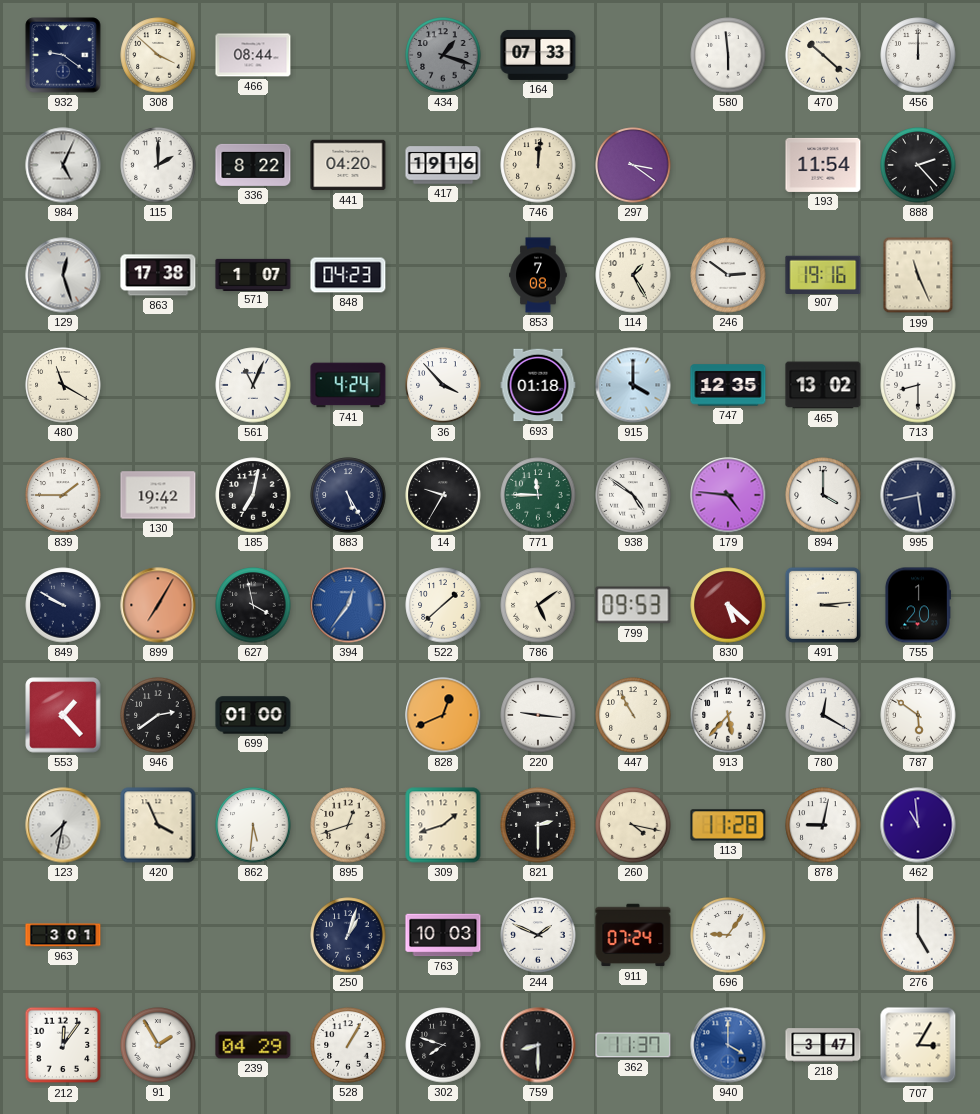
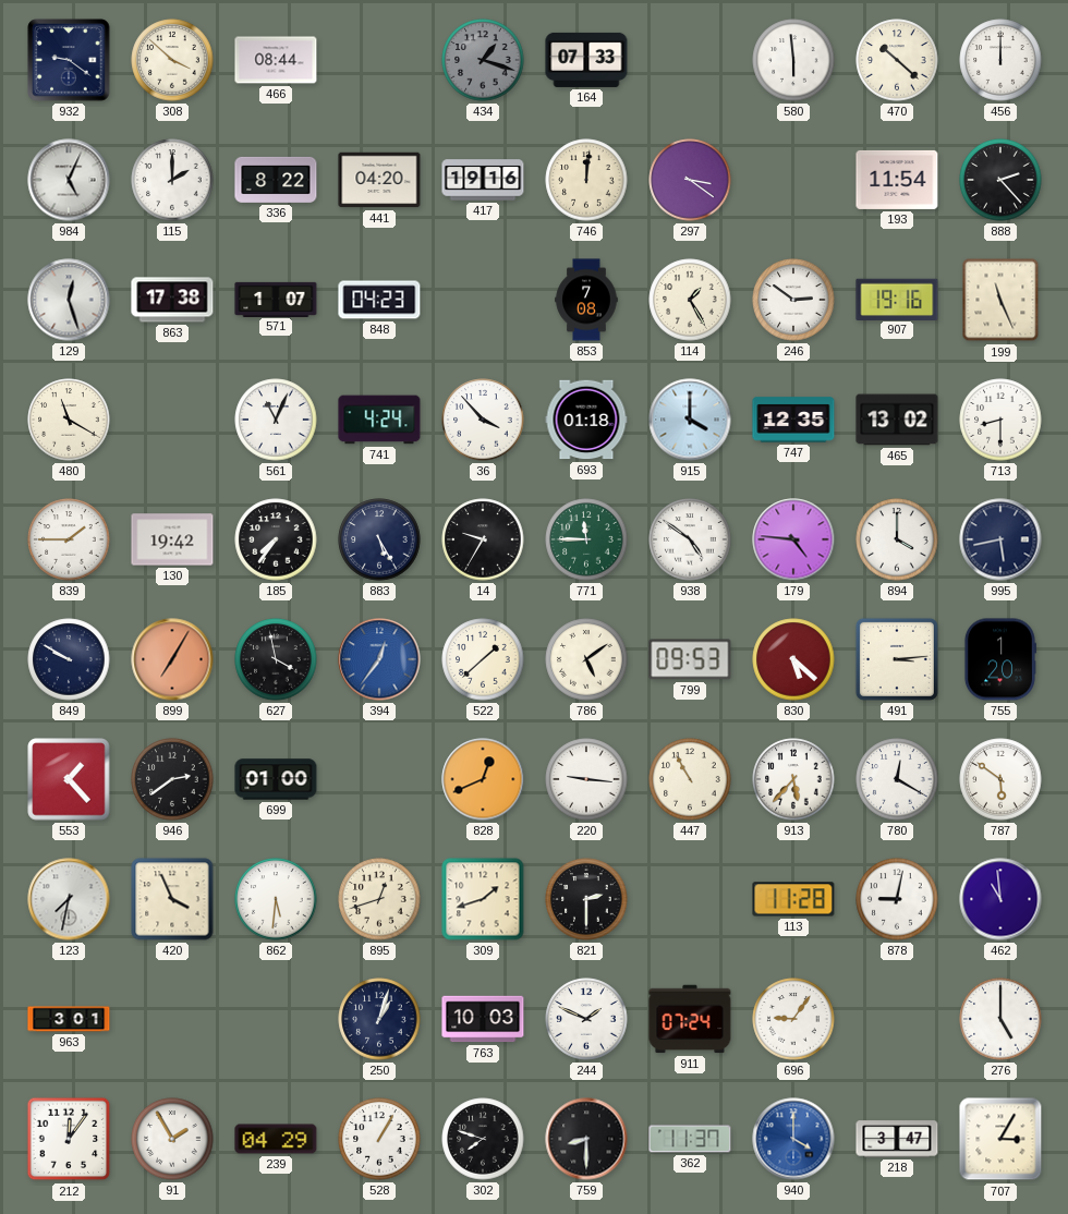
185: 7:02 -> 7:36
260: 4:17 -> none
